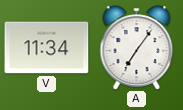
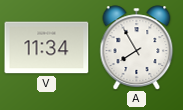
A: 7:06 -> 7:55
